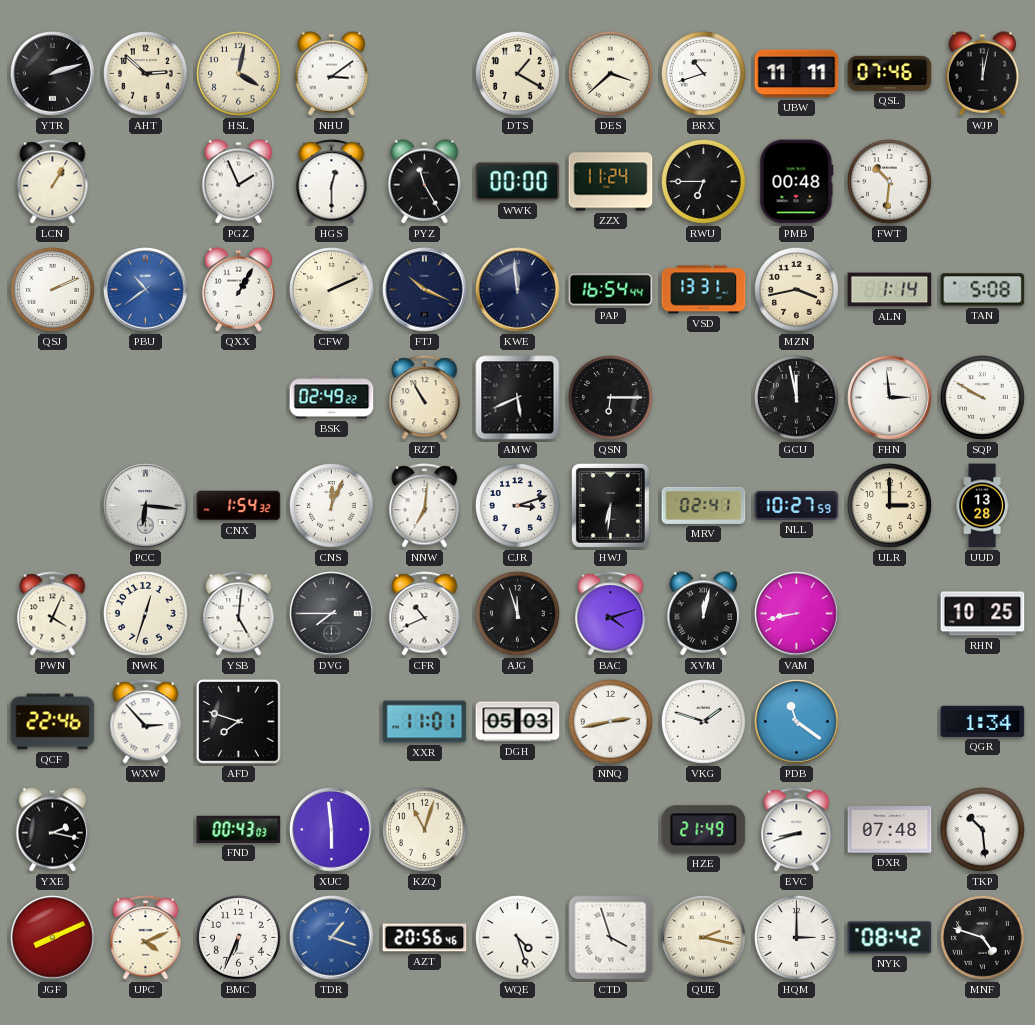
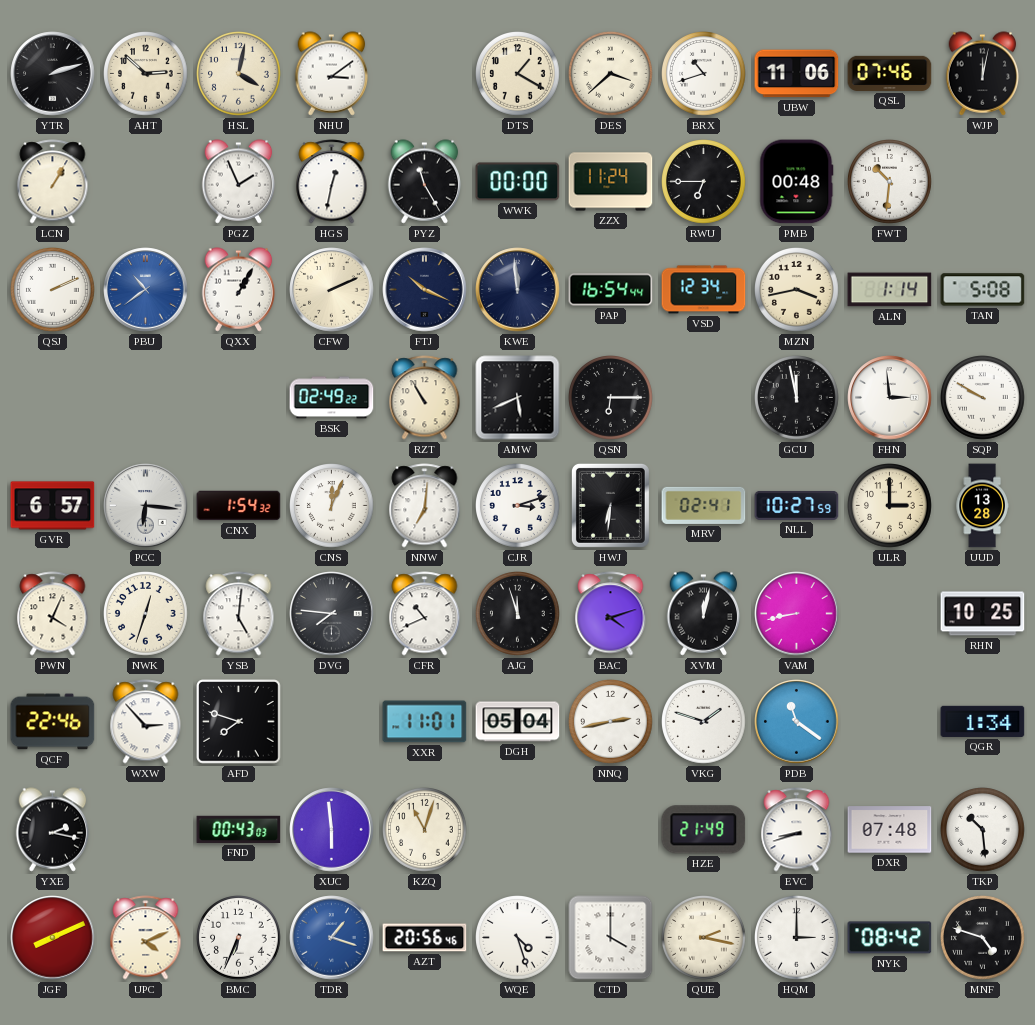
UBW: 11:11 -> 11:06
HGS: 12:30 -> 12:32
VSD: 13:31 -> 12:34
GVR: none -> 6:57
DVG: 7:45 -> 7:46
DGH: 05:03 -> 05:04
CTD: 3:57 -> 4:00
